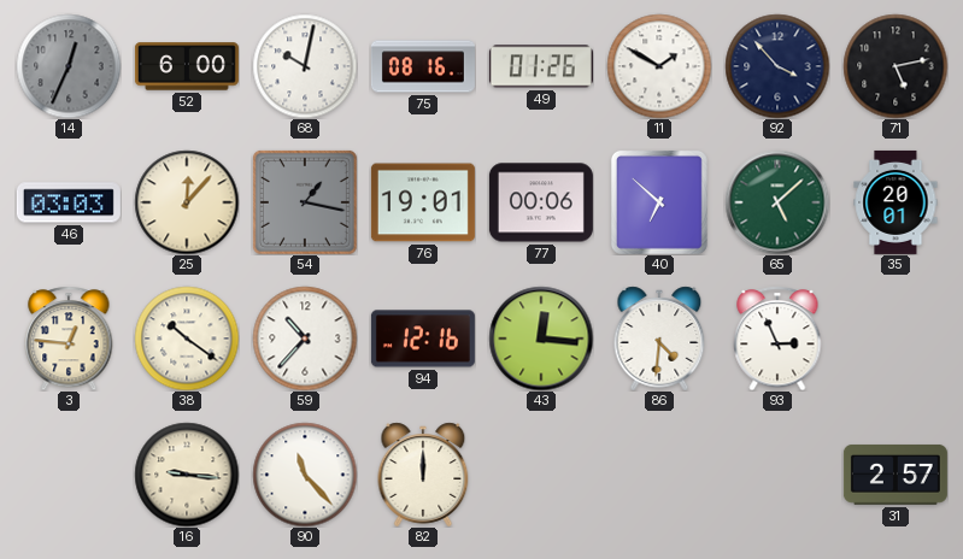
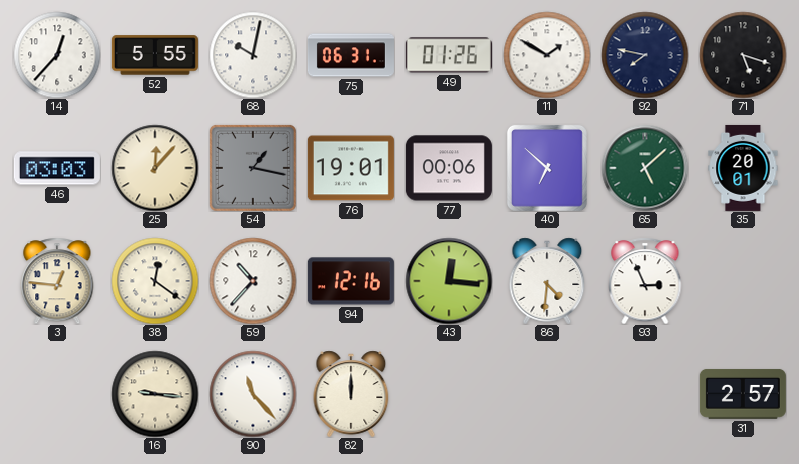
14: 12:34 -> 12:37
14 dial: grey -> white
52: 6:00 -> 5:55
75: 08:16 -> 06:31
92: 3:53 -> 7:47
71: 5:13 -> 5:18
38: 10:21 -> 12:21
